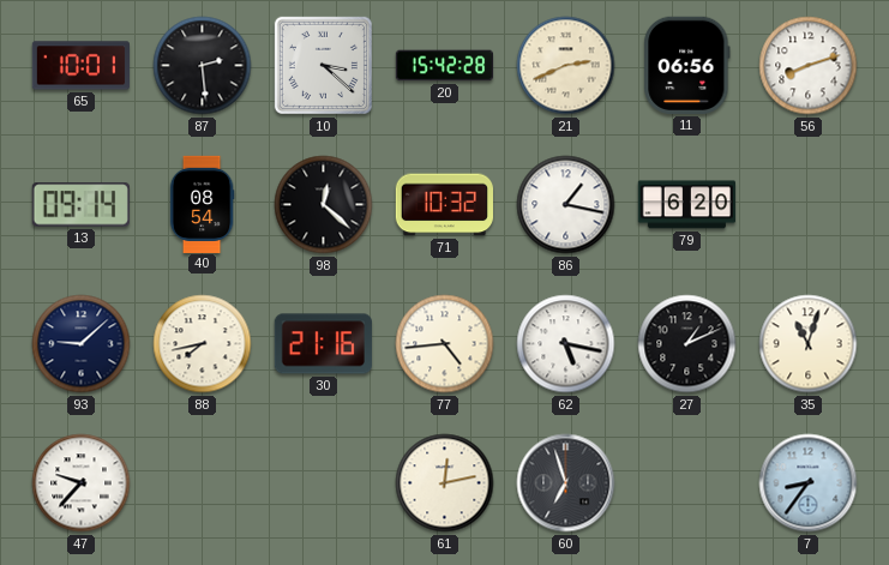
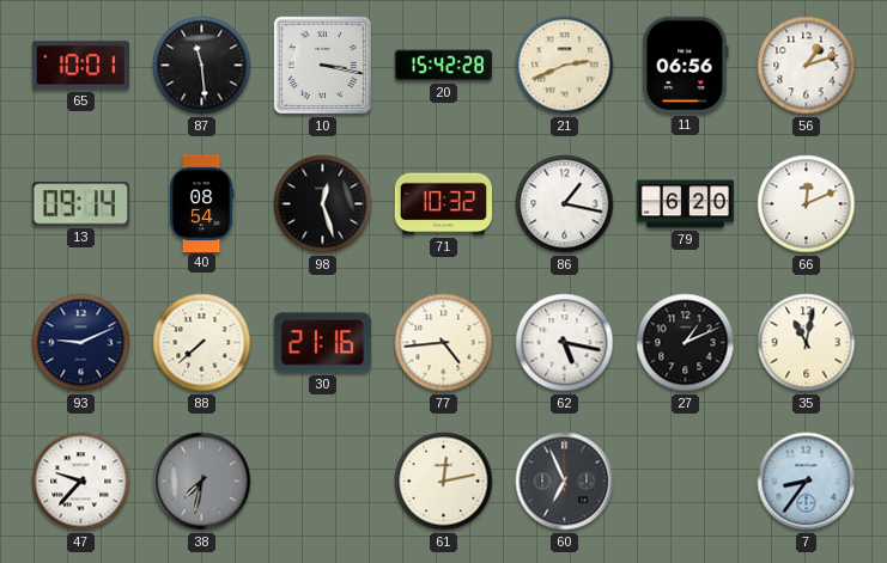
87: 2:29 -> 11:29
10: 3:22 -> 3:17
56: 8:12 -> 1:12
98: 12:22 -> 12:27
66: none -> 12:11
93: 9:08 -> 9:11
88: 7:43 -> 7:38
35: 11:03 -> 11:02
38: none -> 7:32
60: 6:57 -> 6:56
